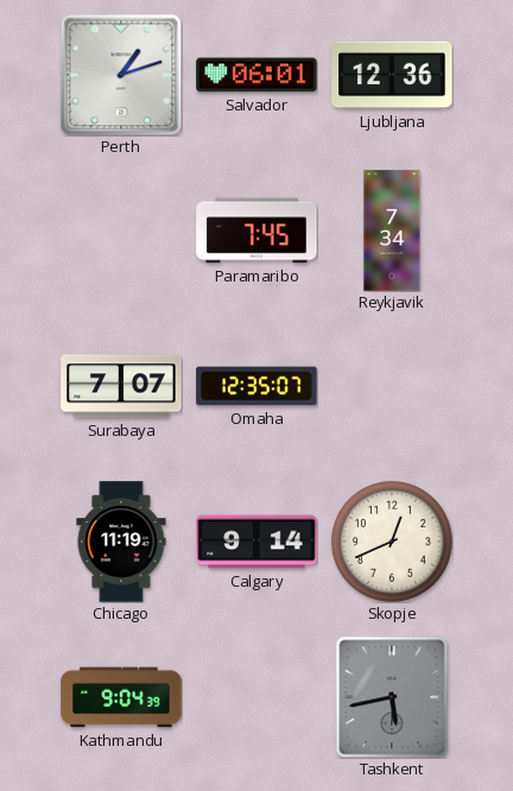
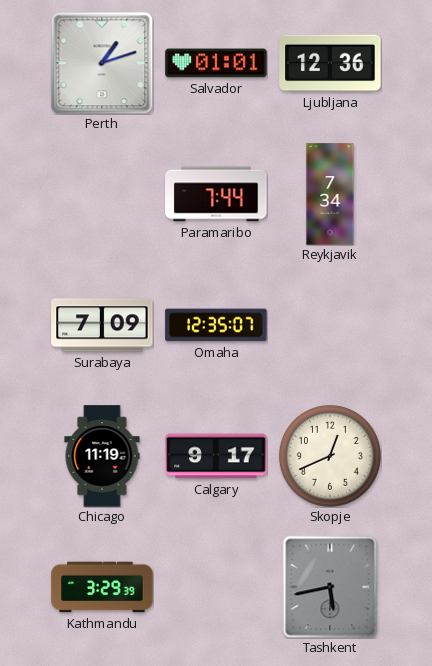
Salvador: 06:01 -> 01:01
Paramaribo: 7:45 -> 7:44
Surabaya: 7:07 -> 7:09
Calgary: 9:14 -> 9:17
Kathmandu: 9:04 -> 3:29
